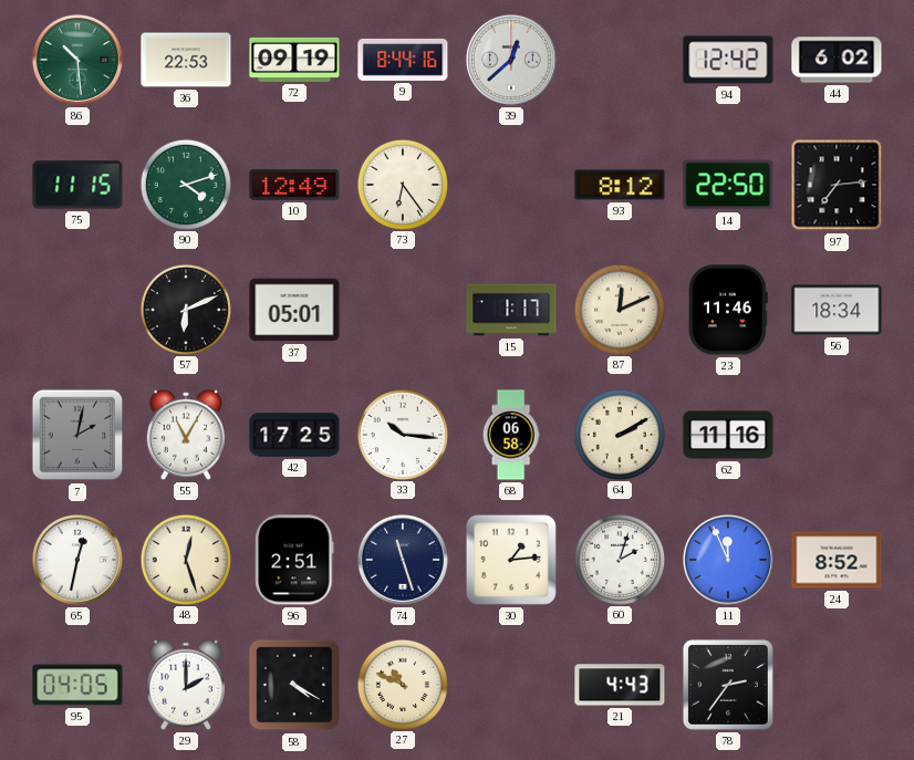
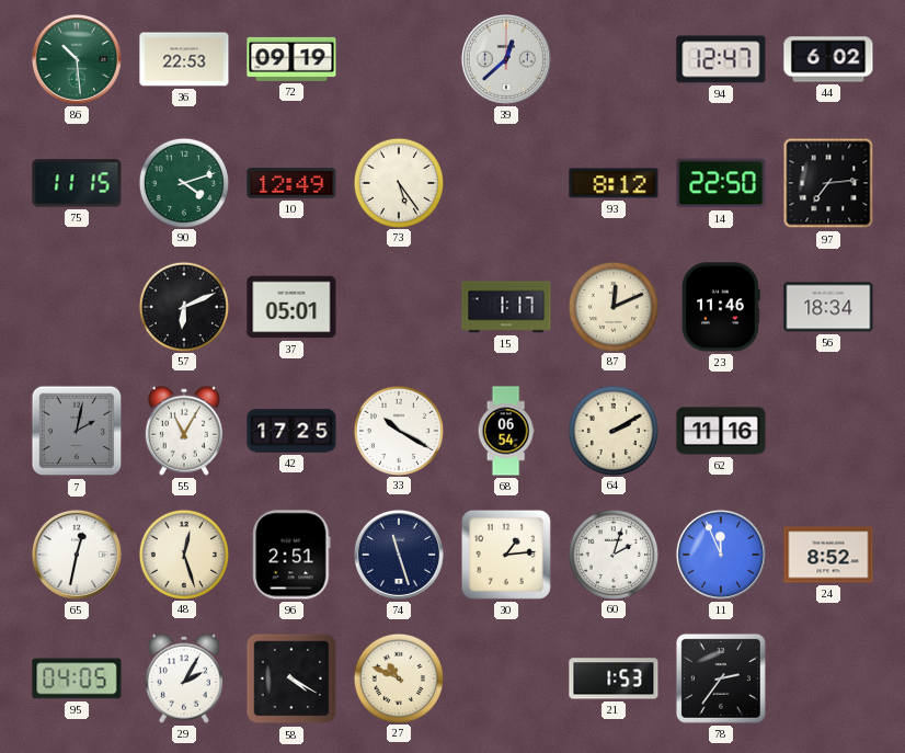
9: 8:44 -> none
94: 12:42 -> 12:47
73: 6:24 -> 5:24
33: 10:16 -> 10:20
68: 06:58 -> 06:54
29: 2:00 -> 2:05
21: 4:43 -> 1:53
